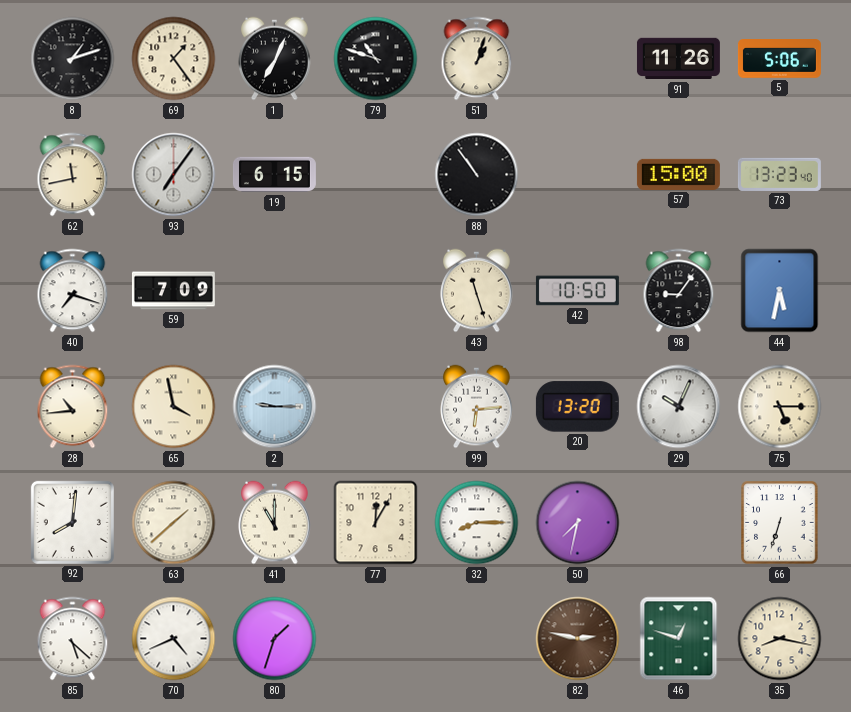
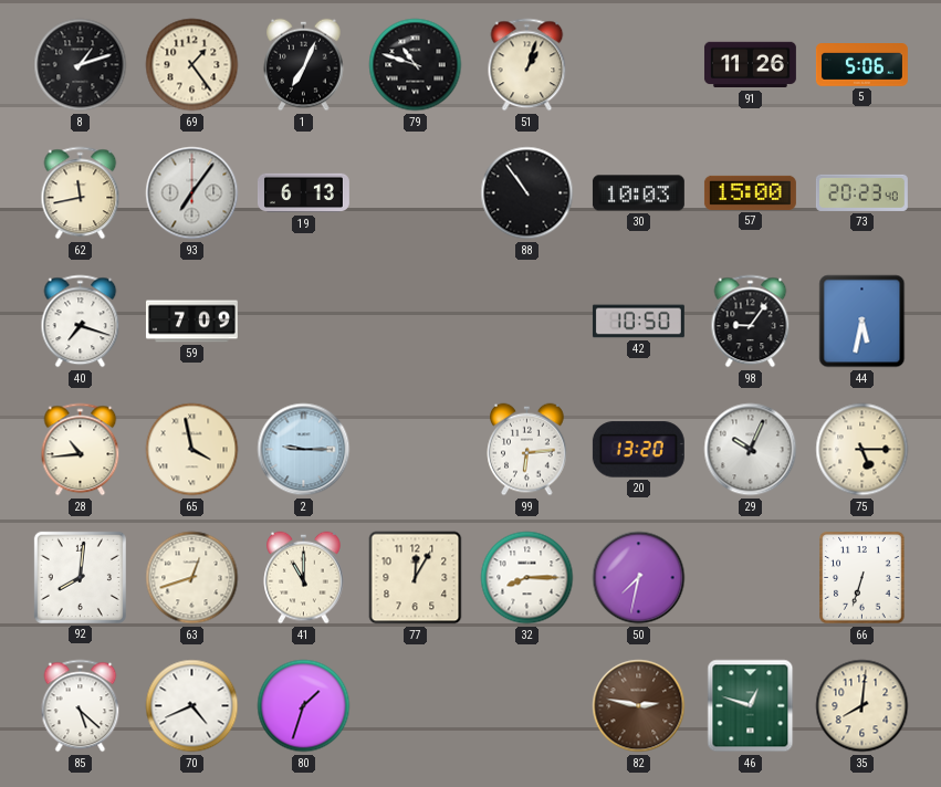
19: 6:15 -> 6:13
30: none -> 10:03
73: 13:23 -> 20:23
43: 11:27 -> none
63: 1:38 -> 12:42
35: 8:17 -> 8:01
